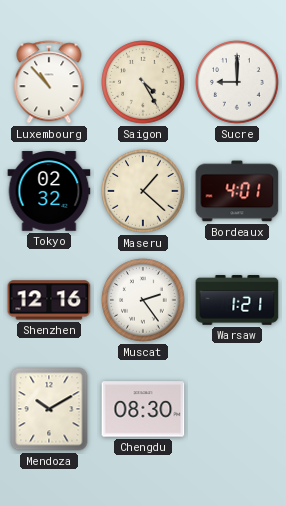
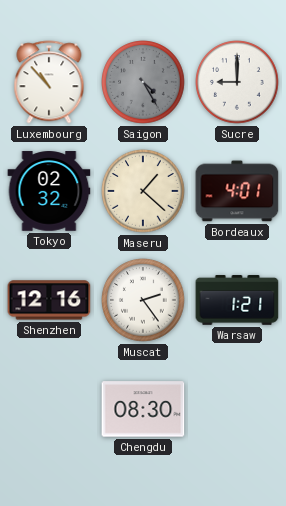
Saigon dial: cream -> grey
Mendoza: 10:10 -> none
